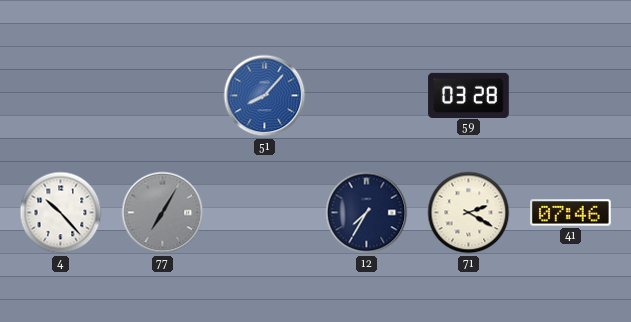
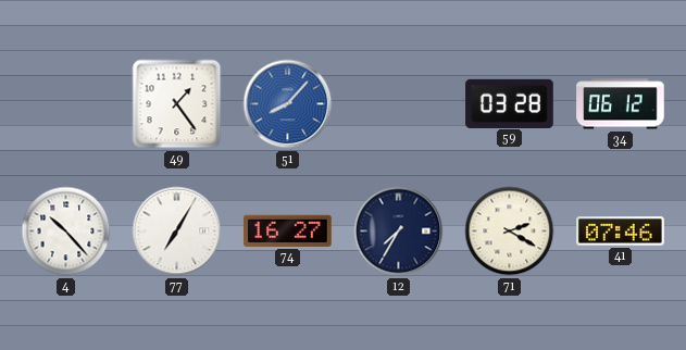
49: none -> 1:24
34: none -> 06:12
77 dial: grey -> white
74: none -> 16:27
